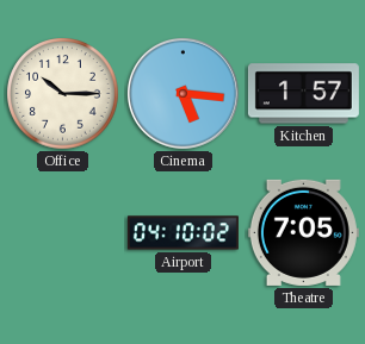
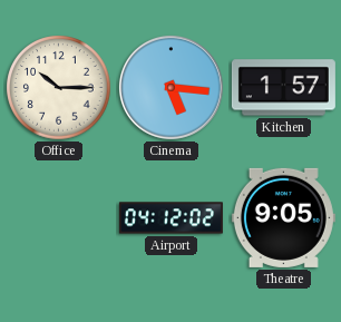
Airport: 04:10 -> 04:12
Theatre: 7:05 -> 9:05
